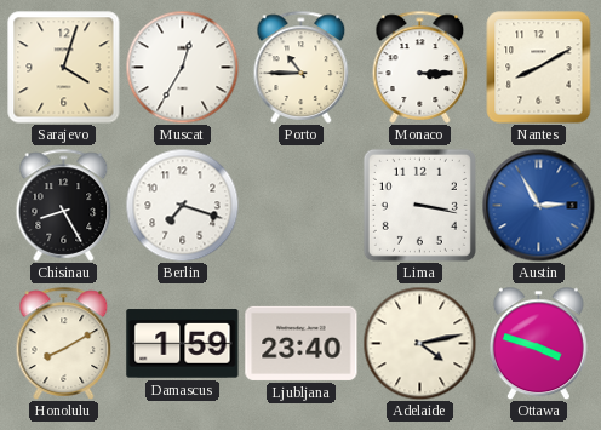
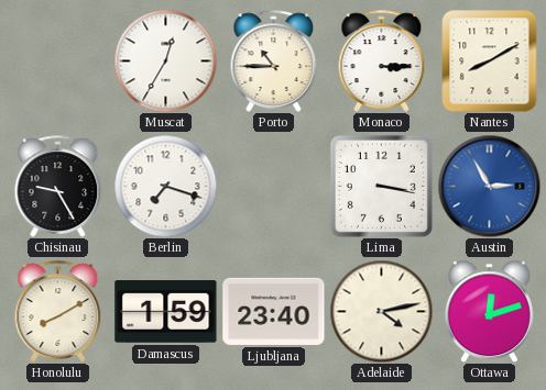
Sarajevo: 4:03 -> none
Chisinau: 8:25 -> 9:25
Ottawa: 3:48 -> 12:12
